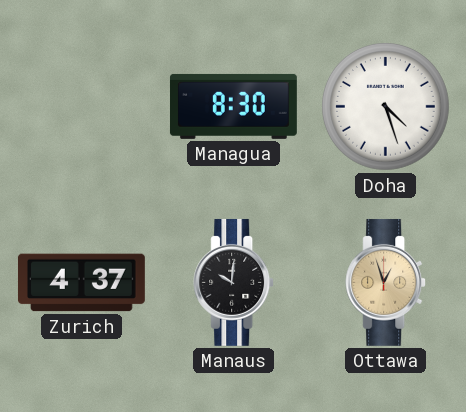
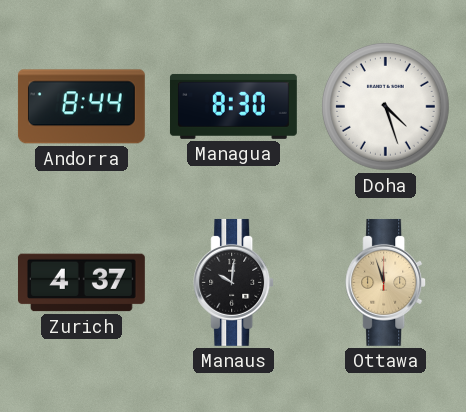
Andorra: none -> 8:44
Ottawa: 12:57 -> 11:57
